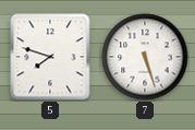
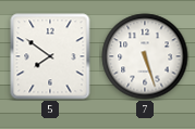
5: 7:48 -> 7:51
